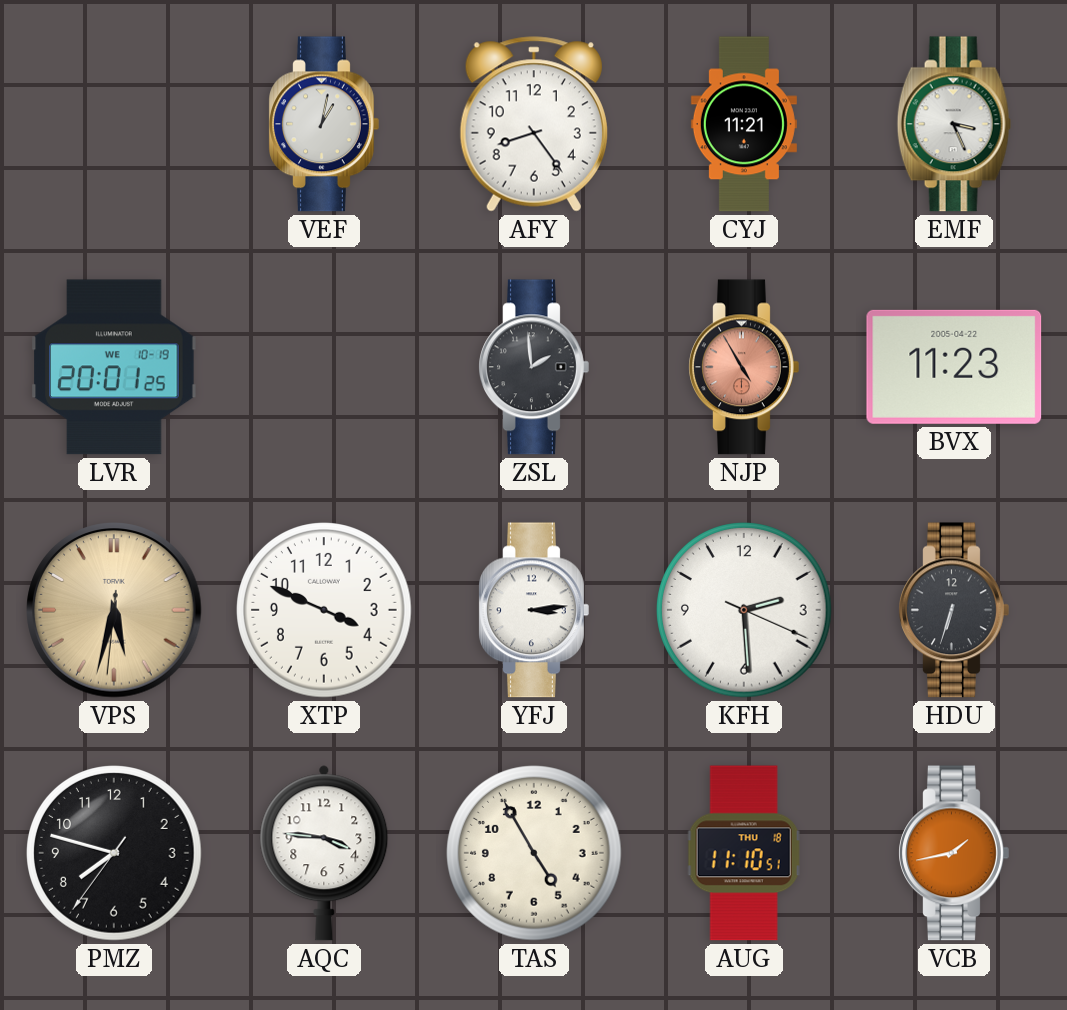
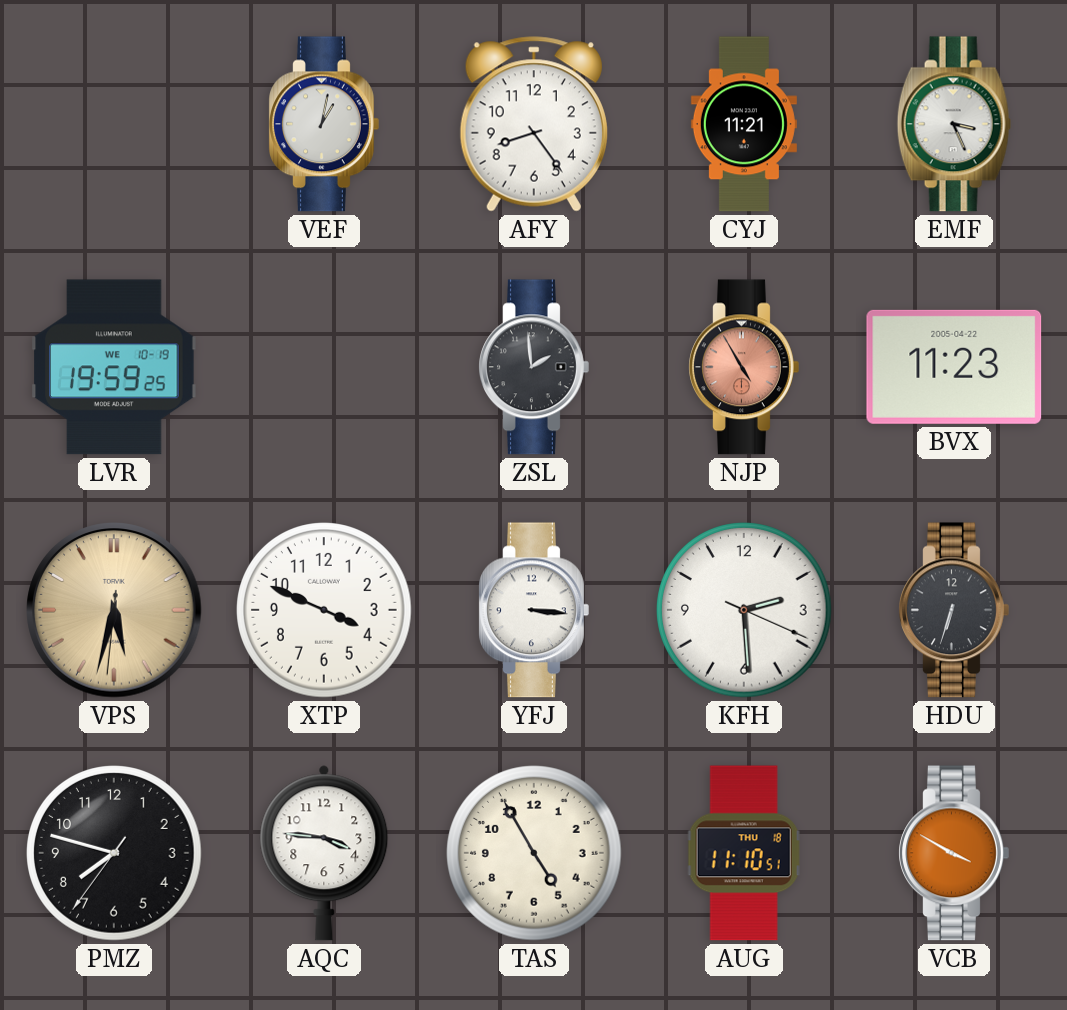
LVR: 20:01 -> 19:59
YFJ: 3:14 -> 3:16
VCB: 1:43 -> 3:50
